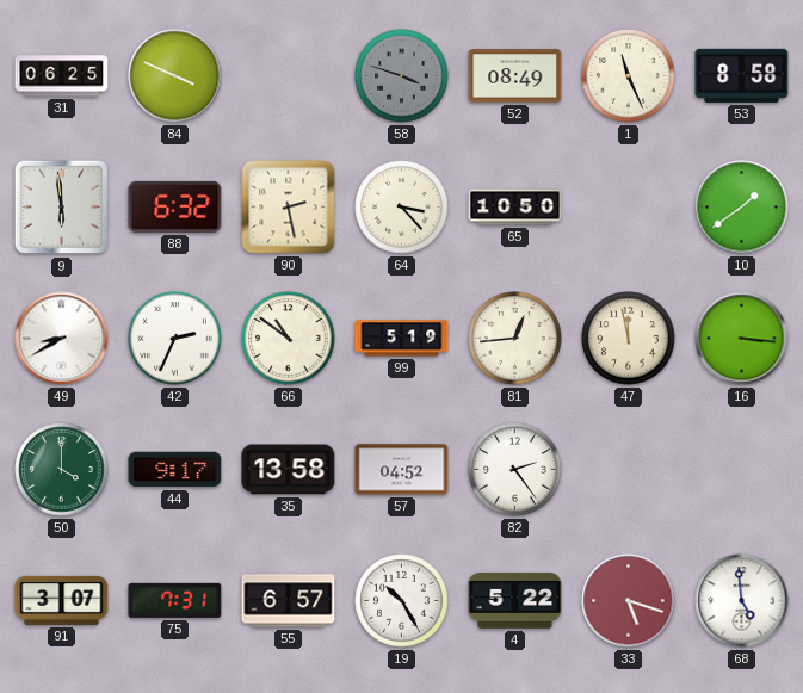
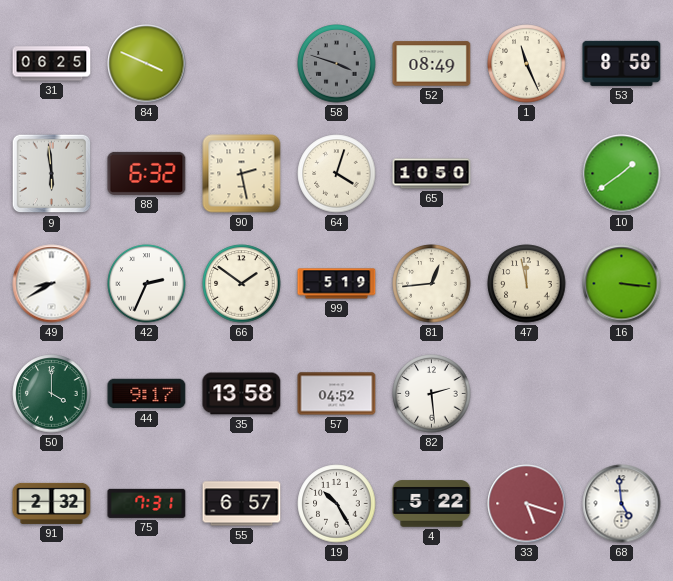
64: 3:23 -> 4:03
66: 10:51 -> 1:51
82: 2:24 -> 2:29
91: 3:07 -> 2:32
